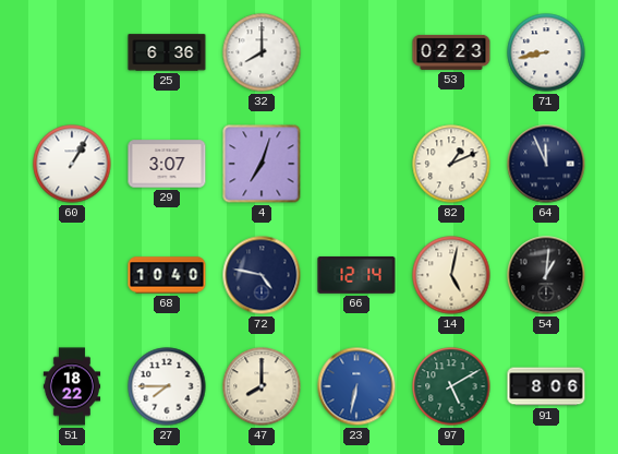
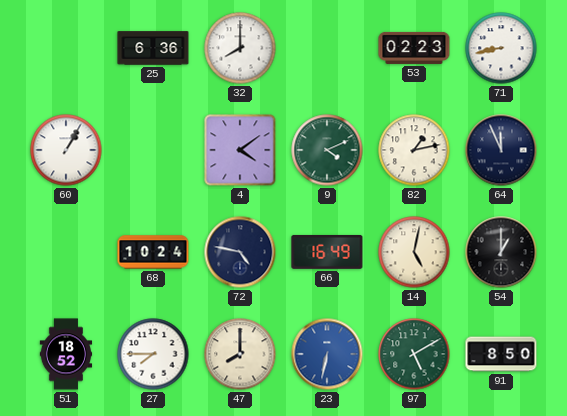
29: 3:07 -> none
4: 7:03 -> 4:09
9: none -> 4:11
82: 1:11 -> 1:13
68: 10:40 -> 10:24
66: 12:14 -> 16:49
54: 1:01 -> 1:00
51: 18:22 -> 18:52
91: 8:06 -> 8:50
